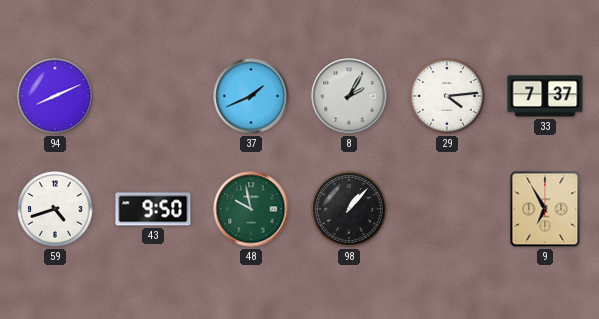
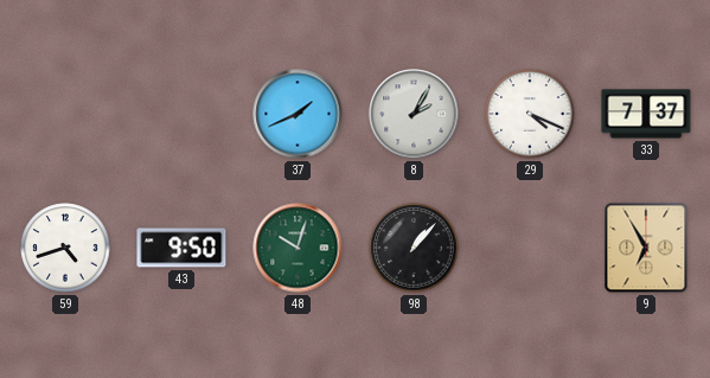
94: 8:11 -> none
29: 4:14 -> 4:19
48: 9:58 -> 10:03
